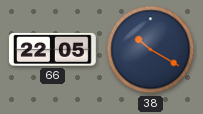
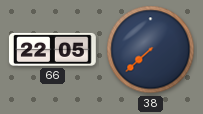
38: 10:20 -> 7:38
